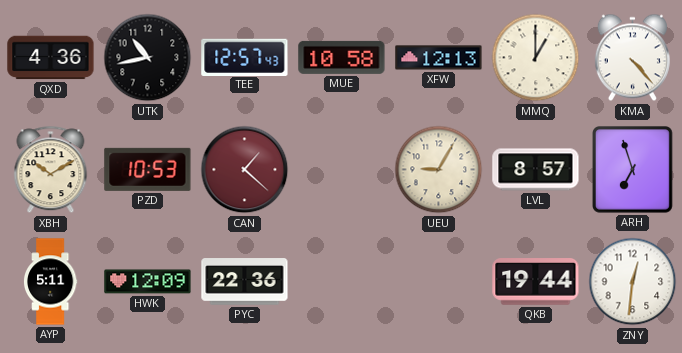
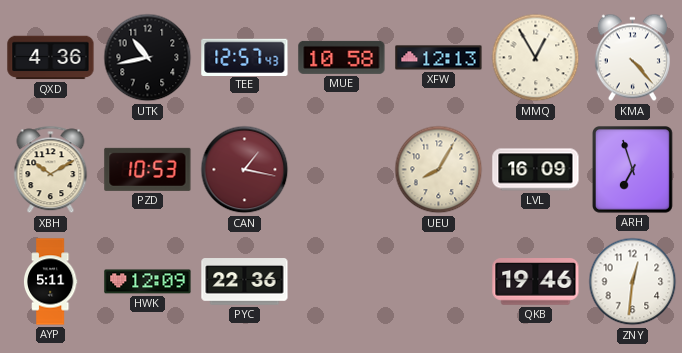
MMQ: 1:00 -> 12:55
CAN: 1:22 -> 1:17
UEU: 9:05 -> 8:05
LVL: 8:57 -> 16:09
QKB: 19:44 -> 19:46
